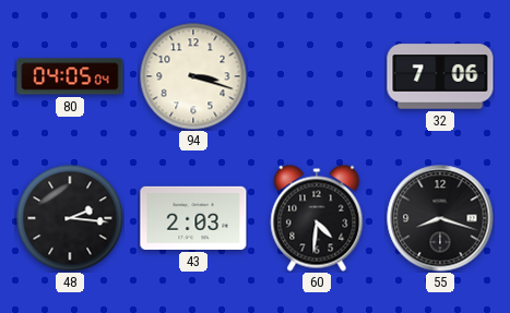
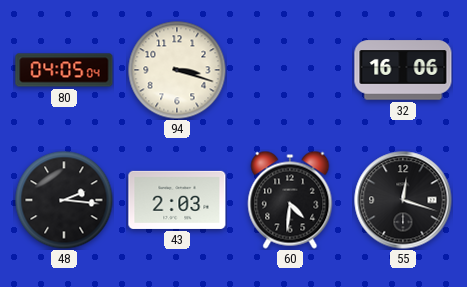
32: 7:06 -> 16:06
55: 8:18 -> 12:18
